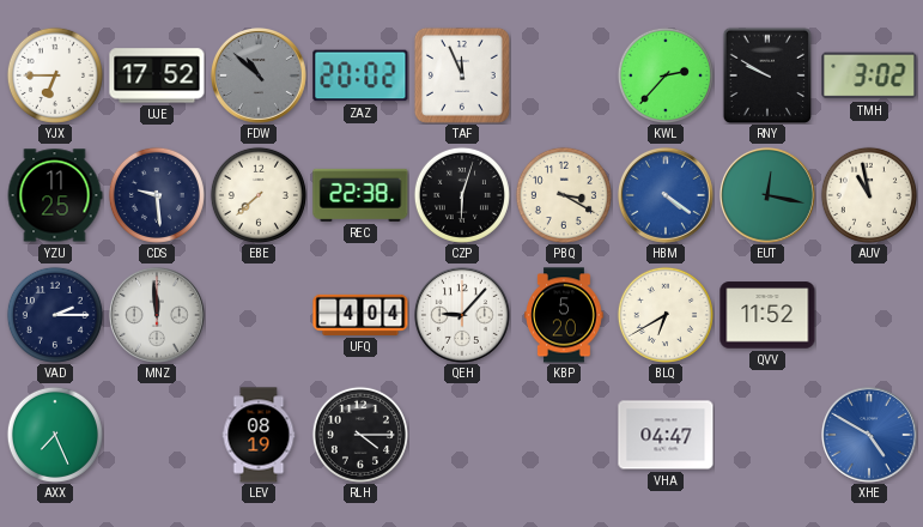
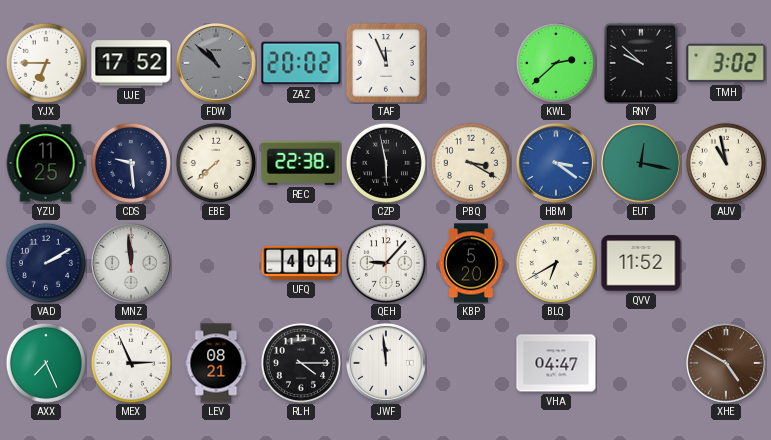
KWL: 2:37 -> 2:38
RNY: 9:50 -> 9:52
CZP: 6:03 -> 5:58
HBM: 4:21 -> 3:21
VAD: 2:15 -> 2:10
MEX: none -> 2:56
LEV: 08:19 -> 08:21
JWF: none -> 11:59
XHE dial: blue -> brown
